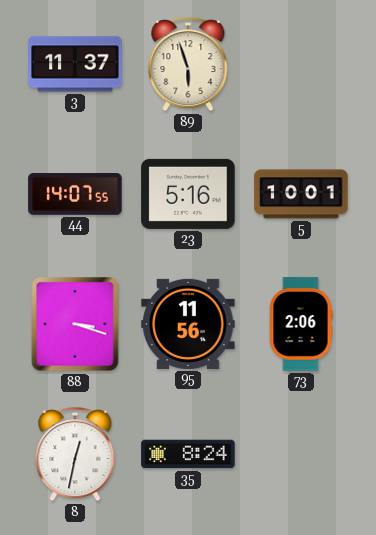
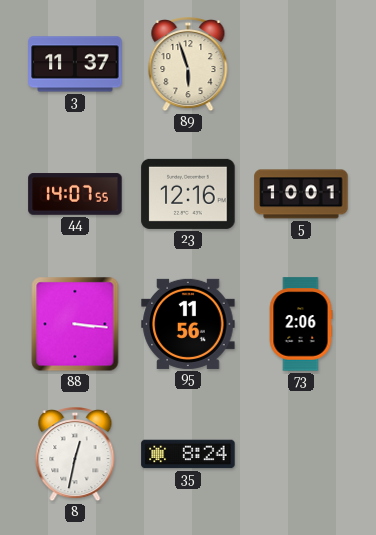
23: 5:16 -> 12:16
88: 3:18 -> 3:16
